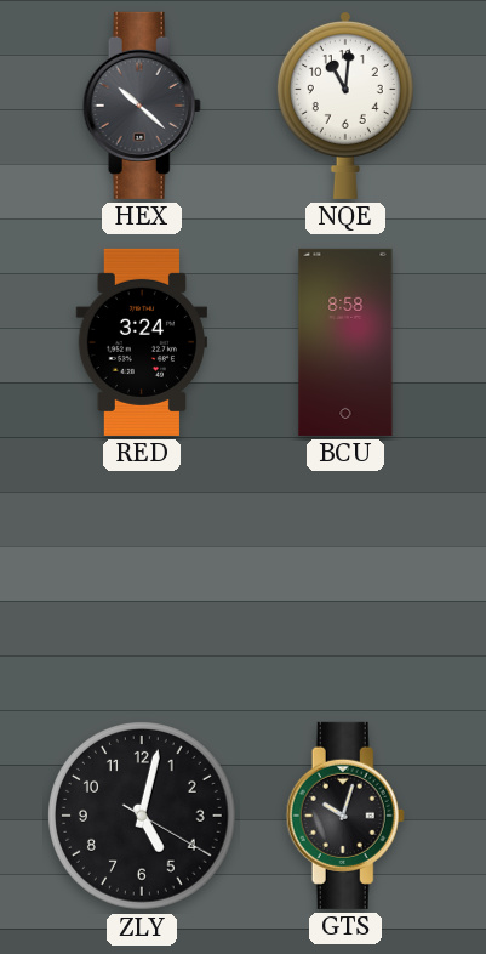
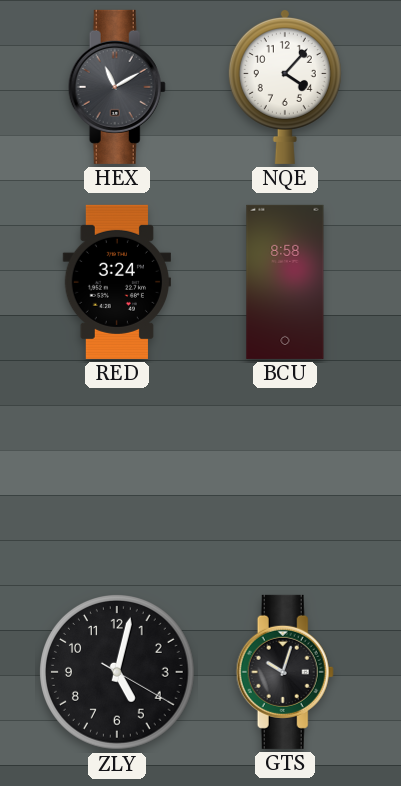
HEX: 10:22 -> 11:10
NQE: 11:01 -> 4:07
